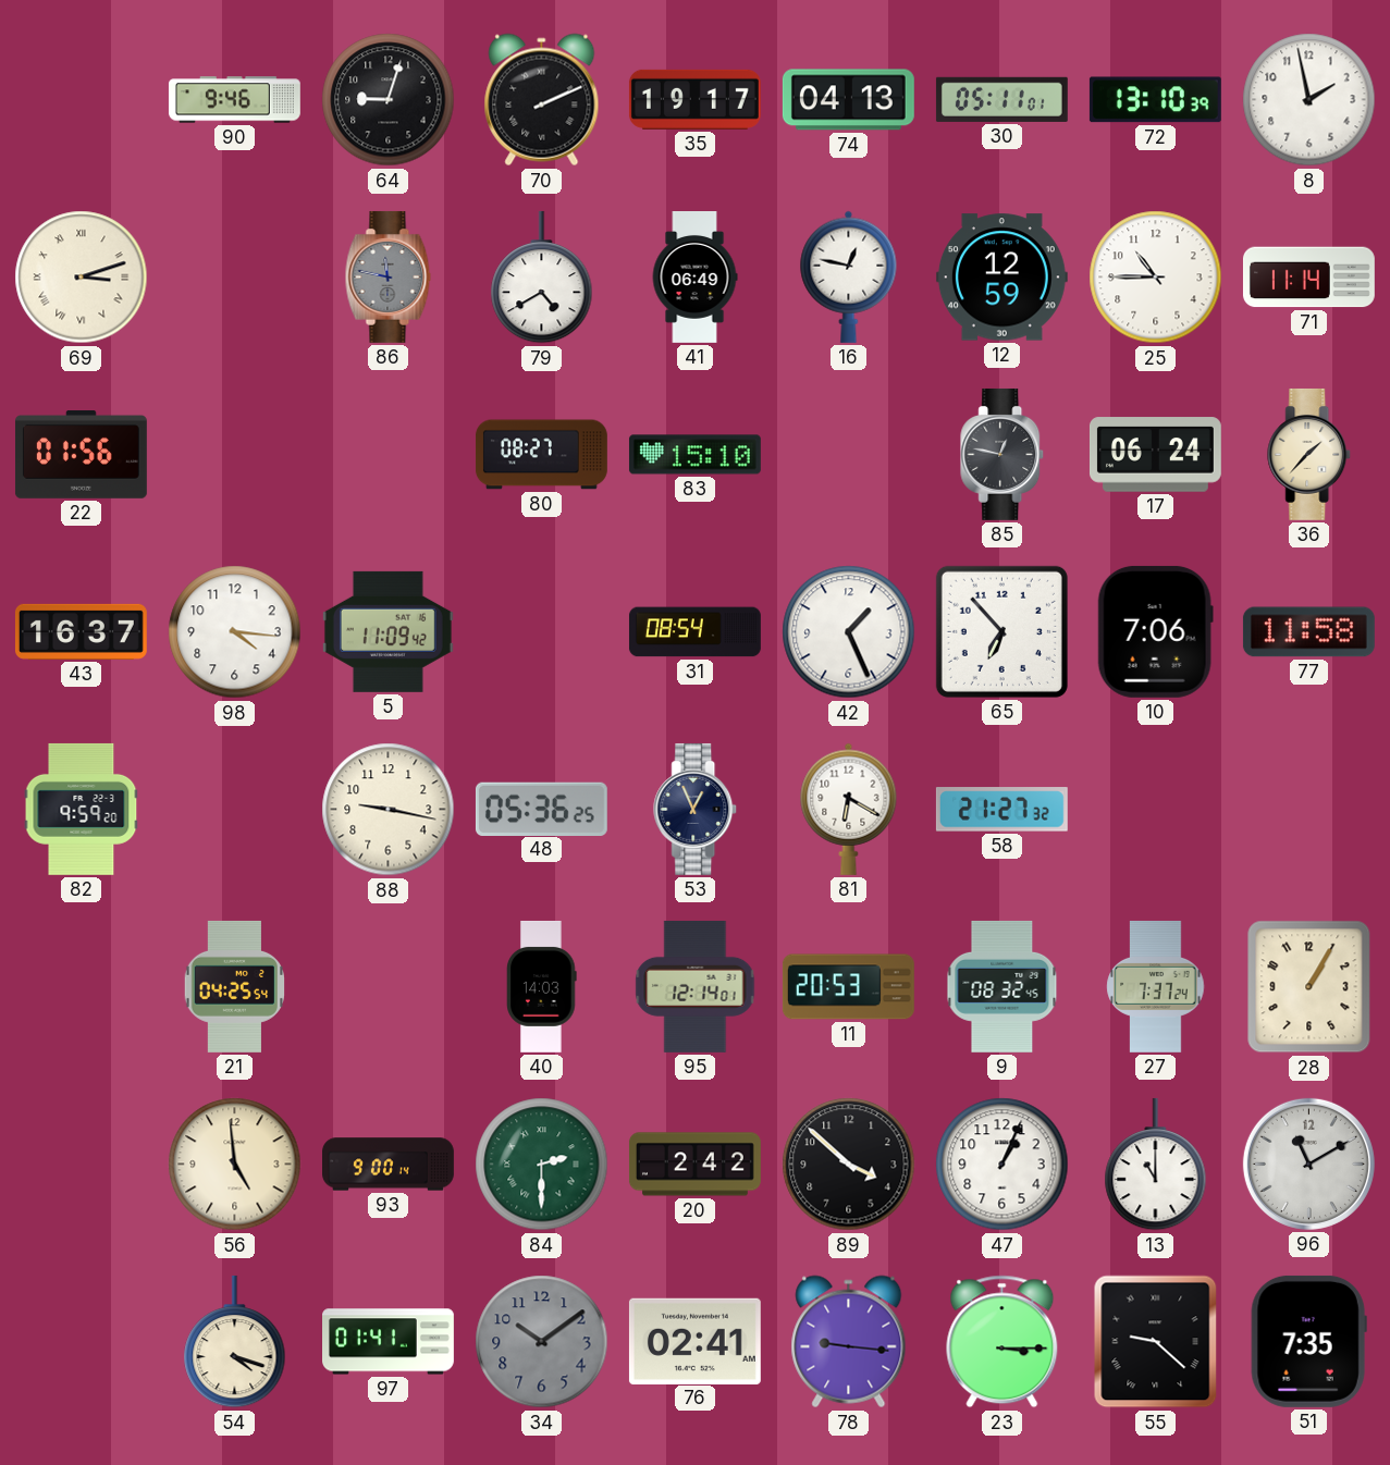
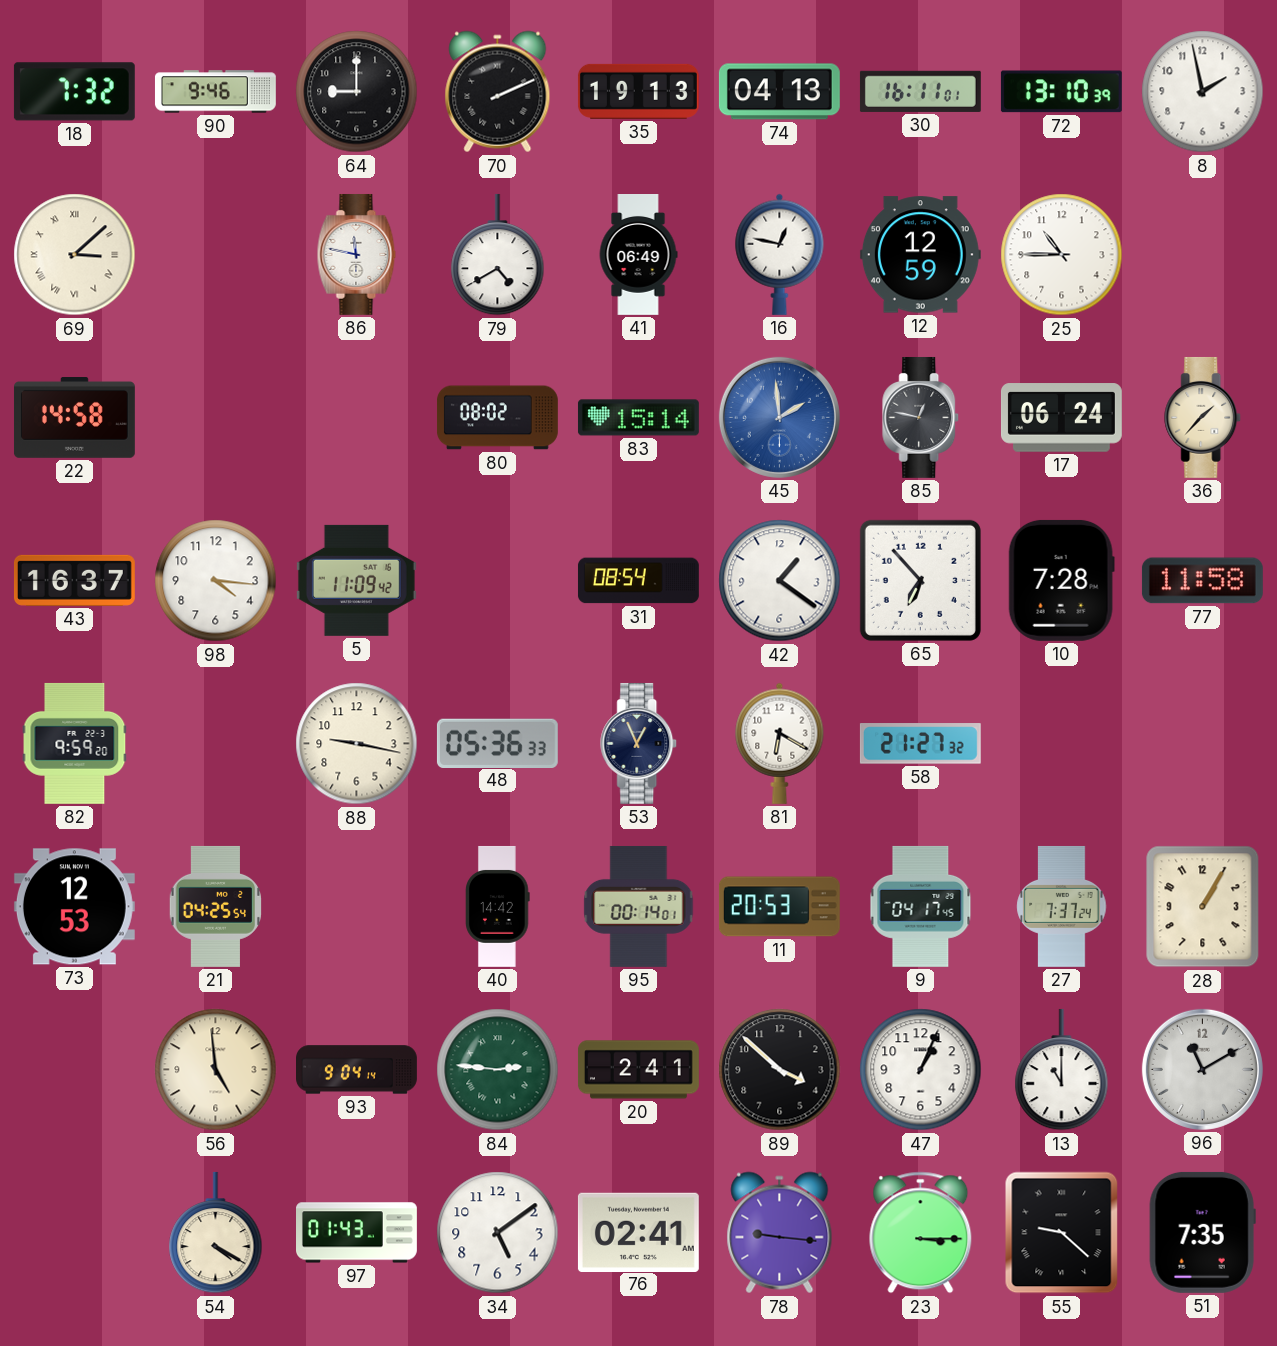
18: none -> 7:32
64: 9:03 -> 9:00
35: 19:17 -> 19:13
30: 05:11 -> 16:11
69: 3:12 -> 3:08
86 dial: grey -> white
71: 11:14 -> none
22: 01:56 -> 14:58
80: 08:27 -> 08:02
83: 15:10 -> 15:14
45: none -> 1:59
42: 1:26 -> 1:21
10: 7:06 -> 7:28
48: 05:36:25 -> 05:36:33
73: none -> 12:53
40: 14:03 -> 14:42
95: 12:14 -> 00:14
9: 08:32 -> 04:17
93: 9:00 -> 9:04
84: 2:30 -> 2:46
20: 2:42 -> 2:41
54: 4:18 -> 4:20
97: 01:41 -> 01:43
34: 10:09 -> 5:09
34 dial: grey -> white
